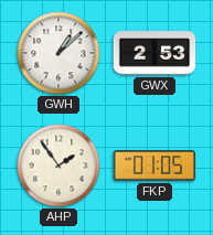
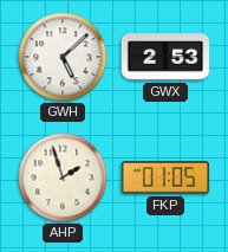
GWH: 1:08 -> 5:08
AHP: 1:54 -> 1:57
